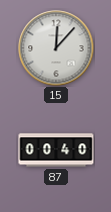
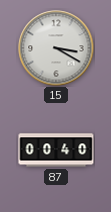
15: 12:07 -> 3:20
